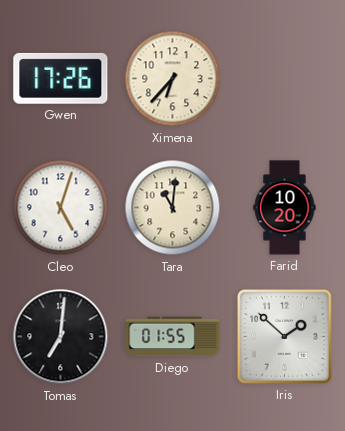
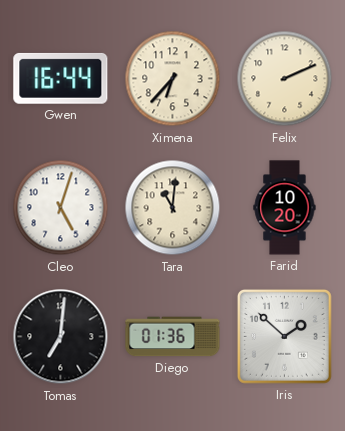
Gwen: 17:26 -> 16:44
Felix: none -> 2:11
Diego: 01:55 -> 01:36
